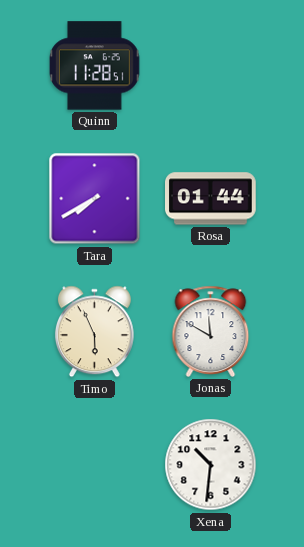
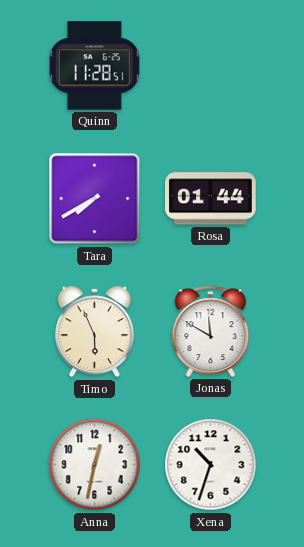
Anna: none -> 12:32
Xena: 10:31 -> 10:33
